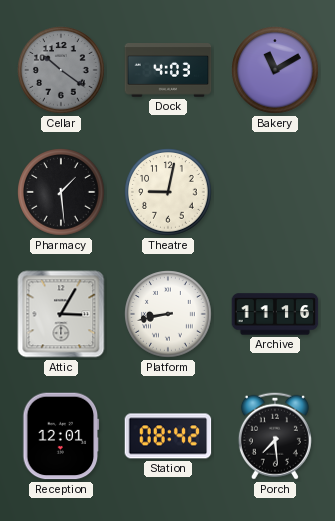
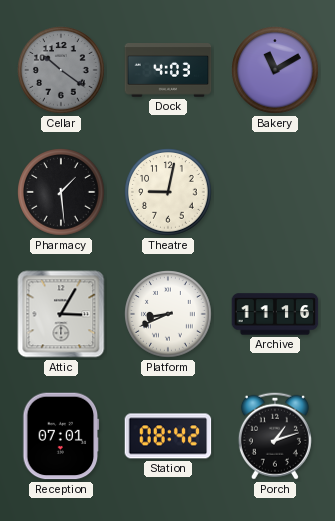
Platform: 8:43 -> 8:41
Reception: 12:01 -> 07:01
Porch: 7:29 -> 1:12
